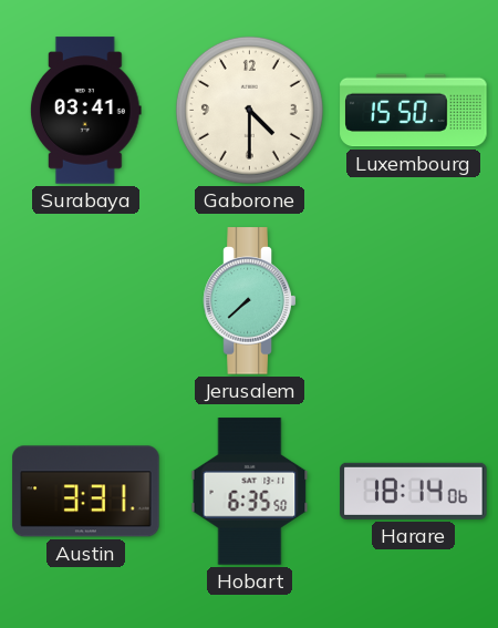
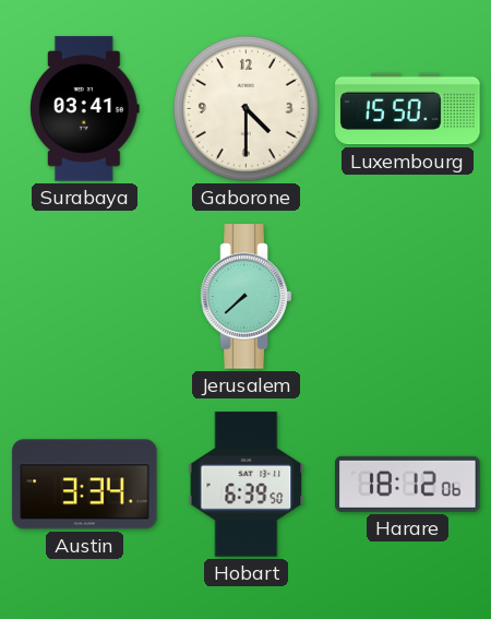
Austin: 3:31 -> 3:34
Hobart: 6:35 -> 6:39
Harare: 18:14 -> 18:12
